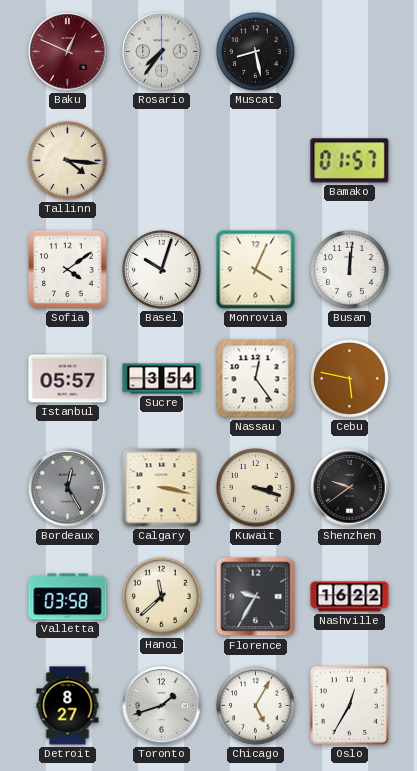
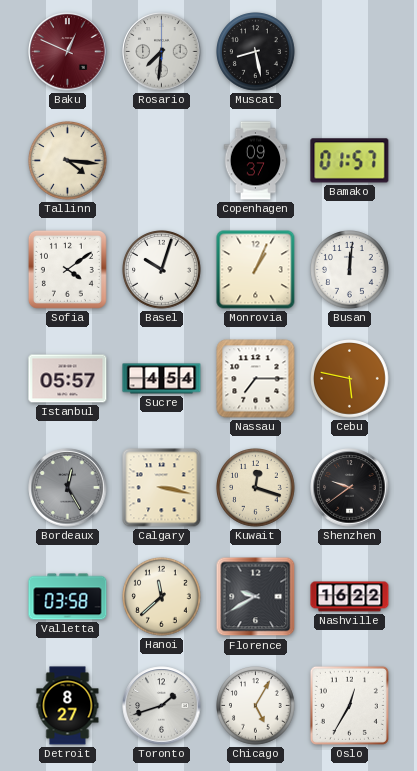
Rosario: 7:36 -> 7:31
Copenhagen: none -> 09:37
Monrovia: 4:04 -> 1:04
Sucre: 3:54 -> 4:54
Nassau: 12:24 -> 7:15
Kuwait: 3:18 -> 12:18
Florence: 9:35 -> 9:40
